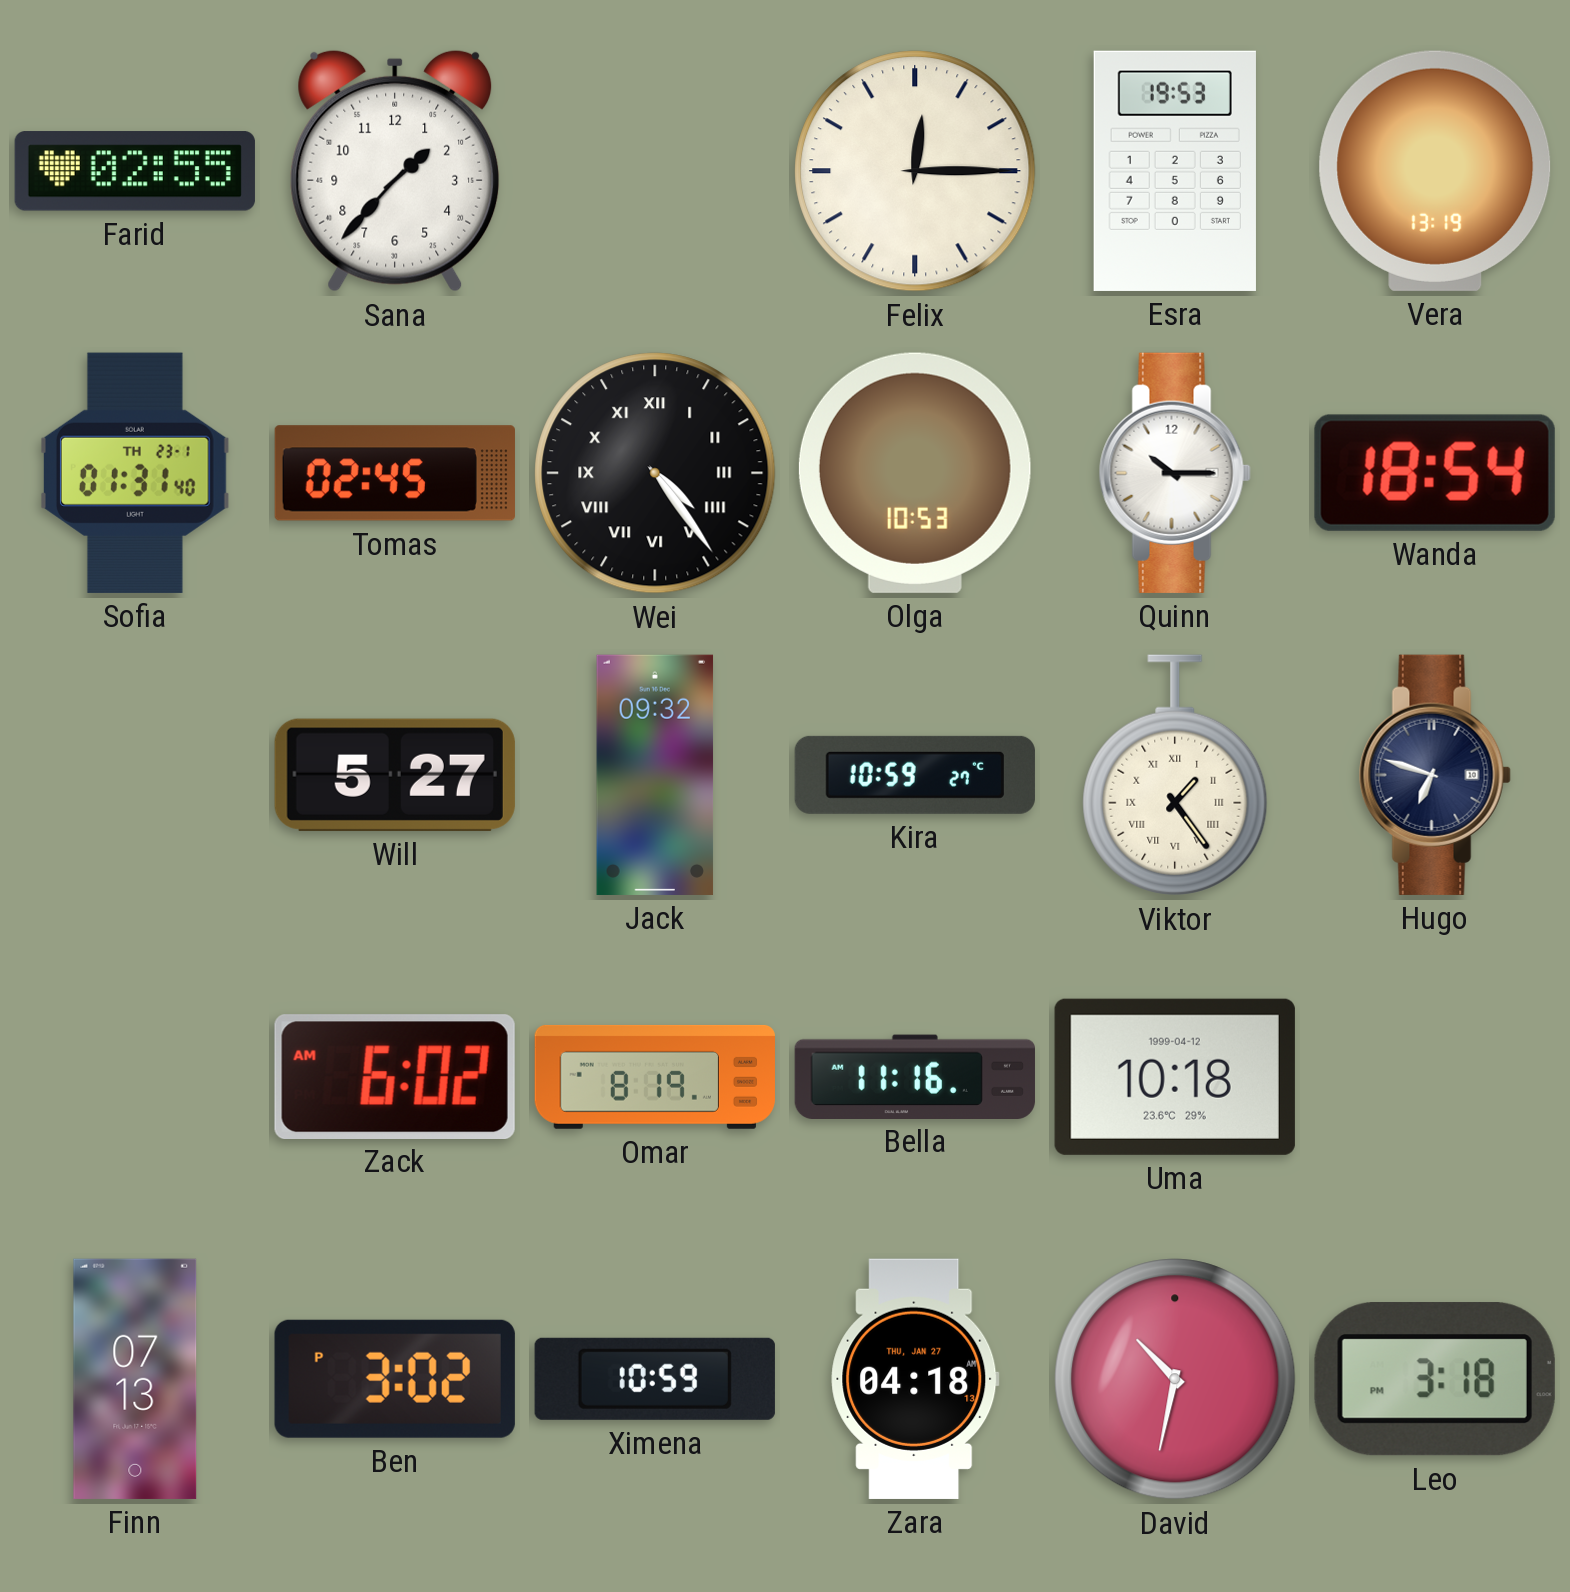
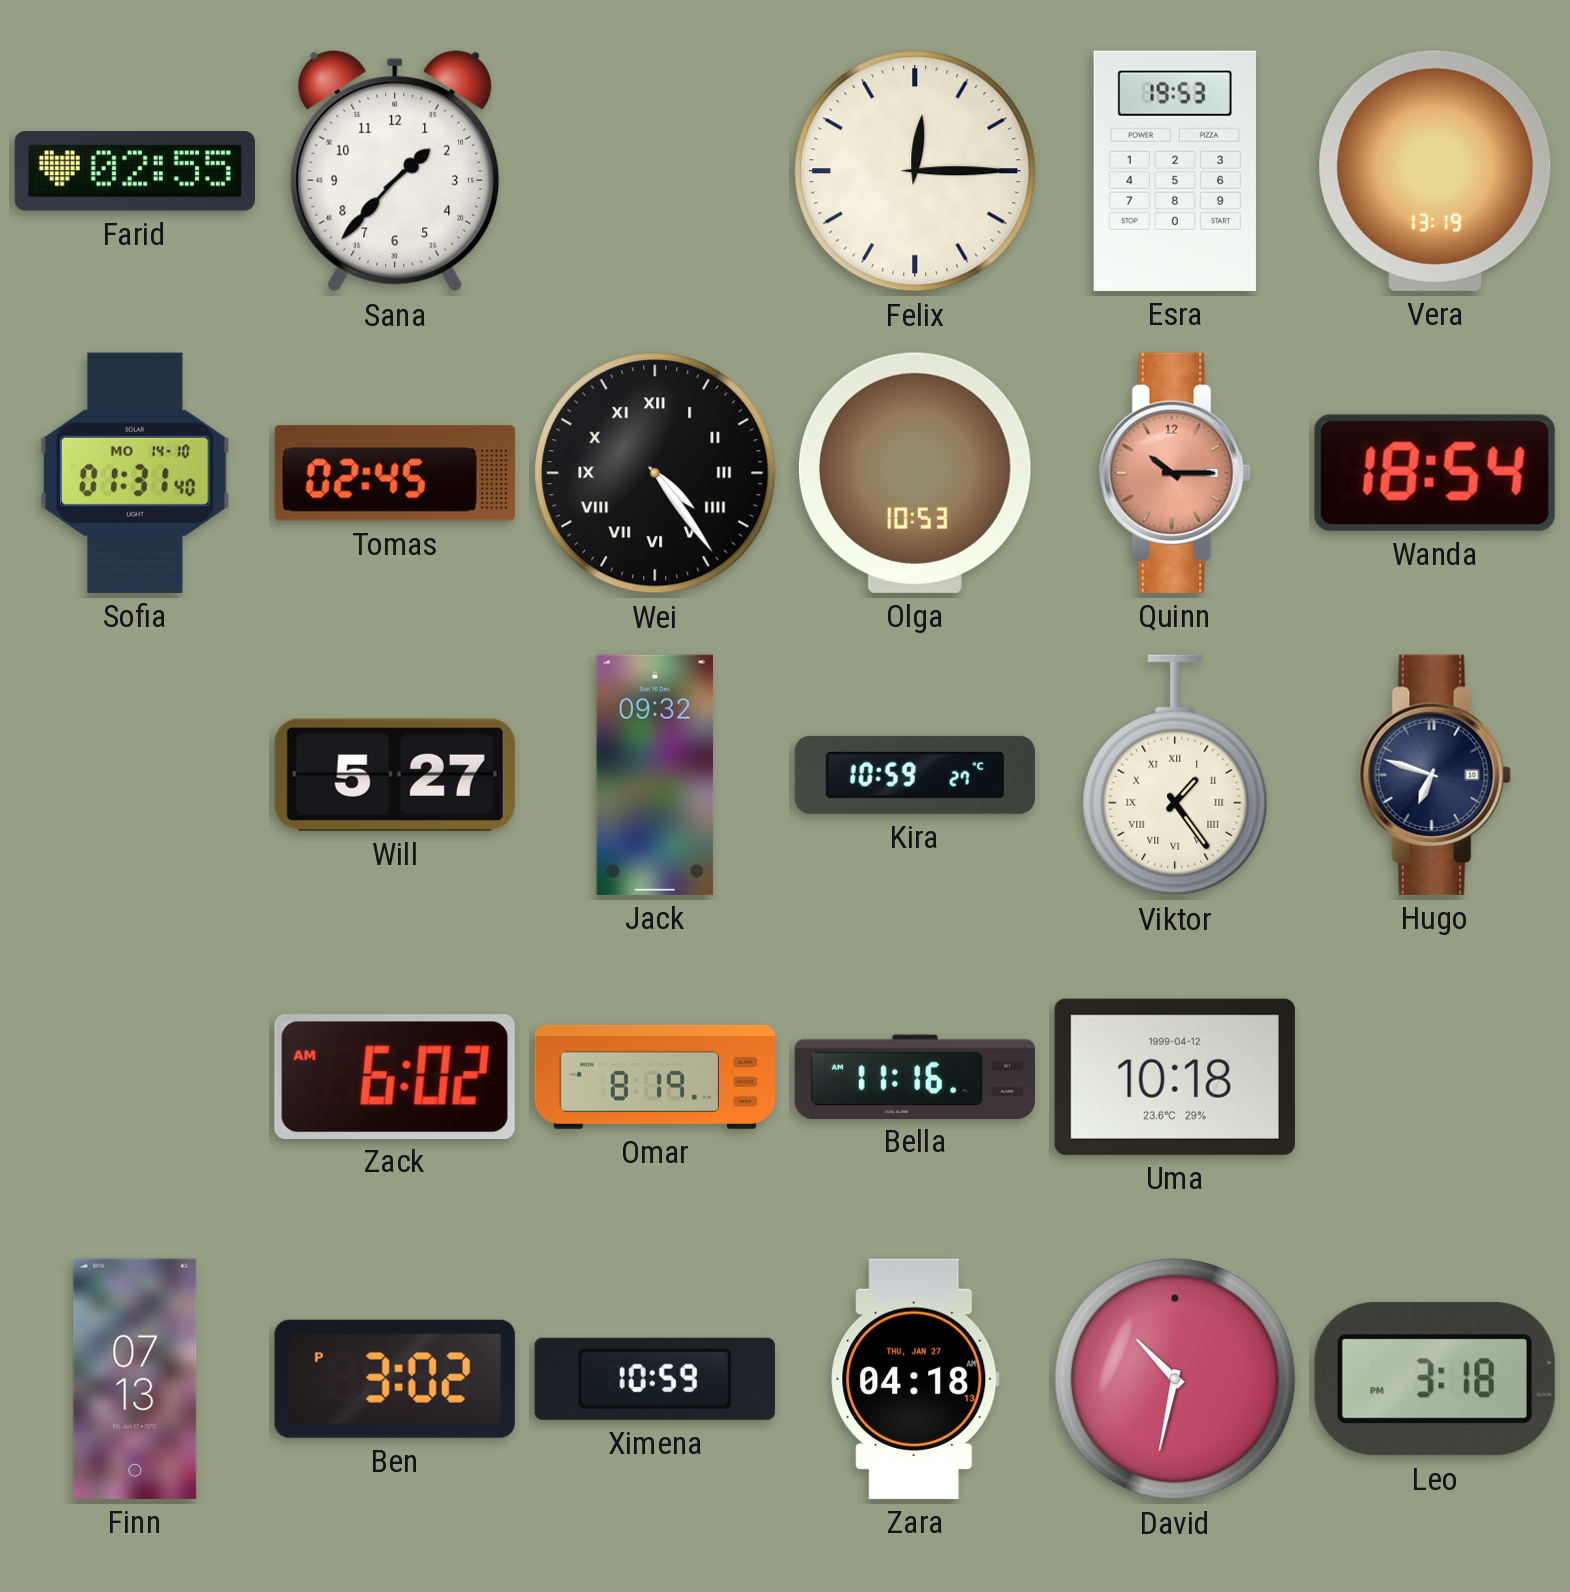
Sofia date: TH 23-1 -> MO 14-10
Quinn dial: white -> salmon
